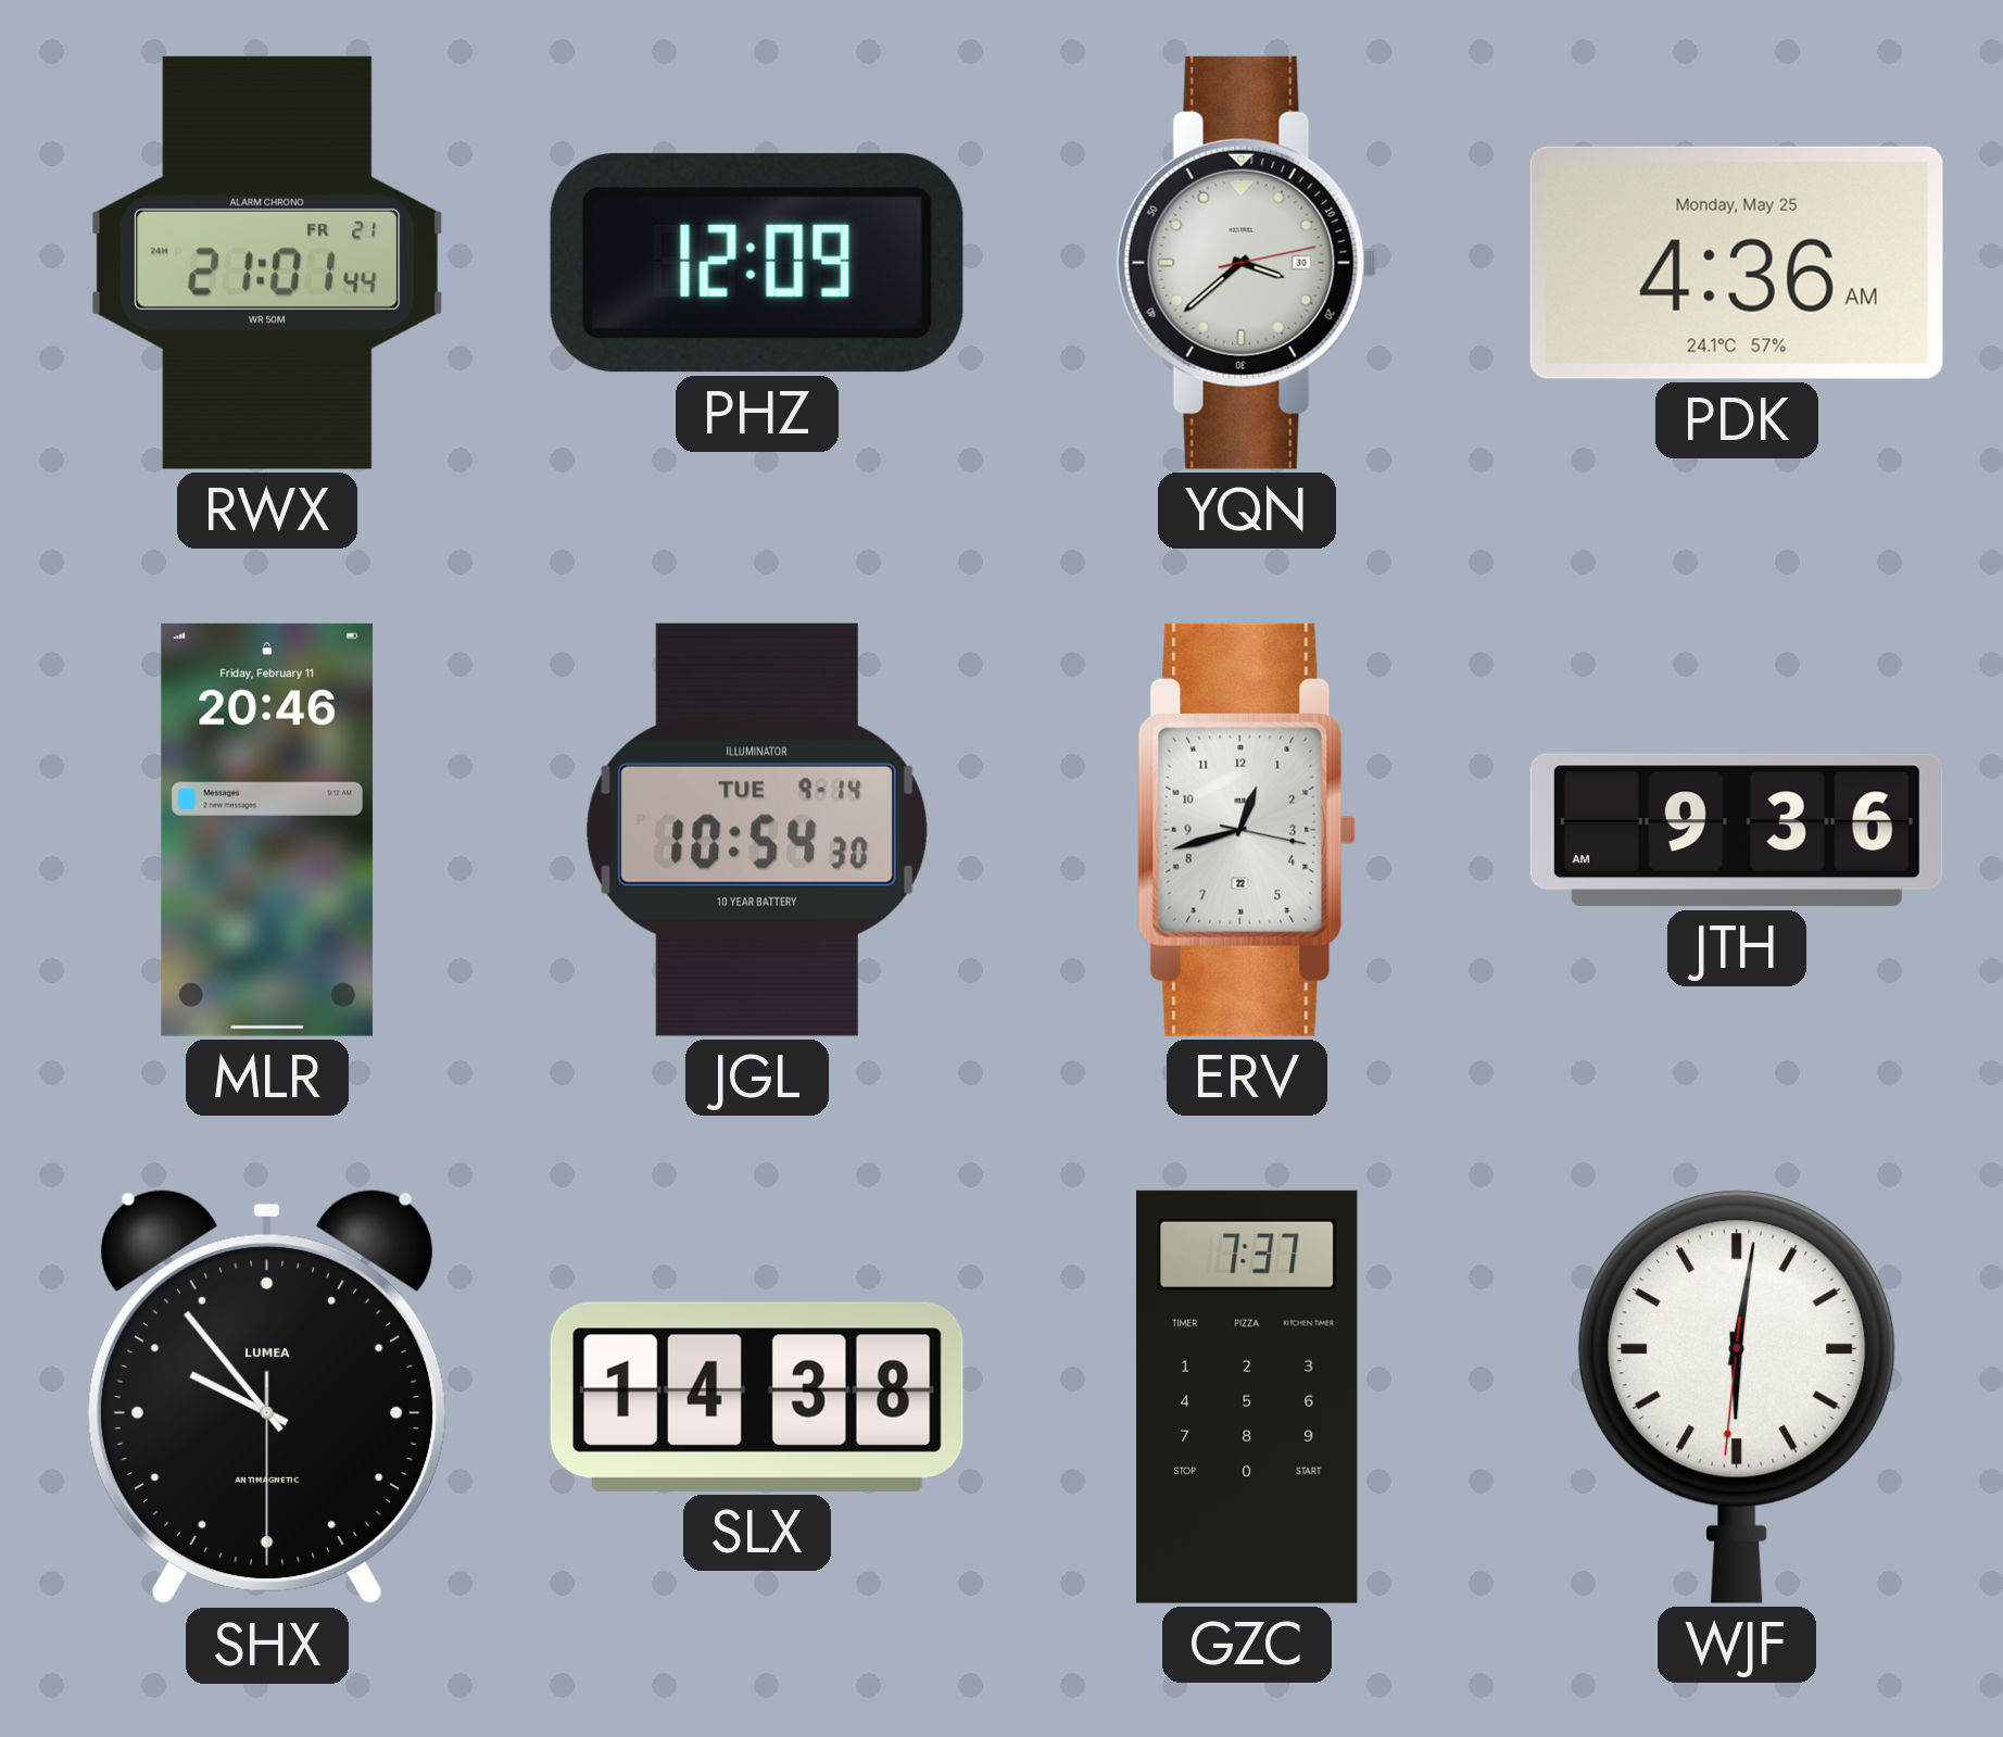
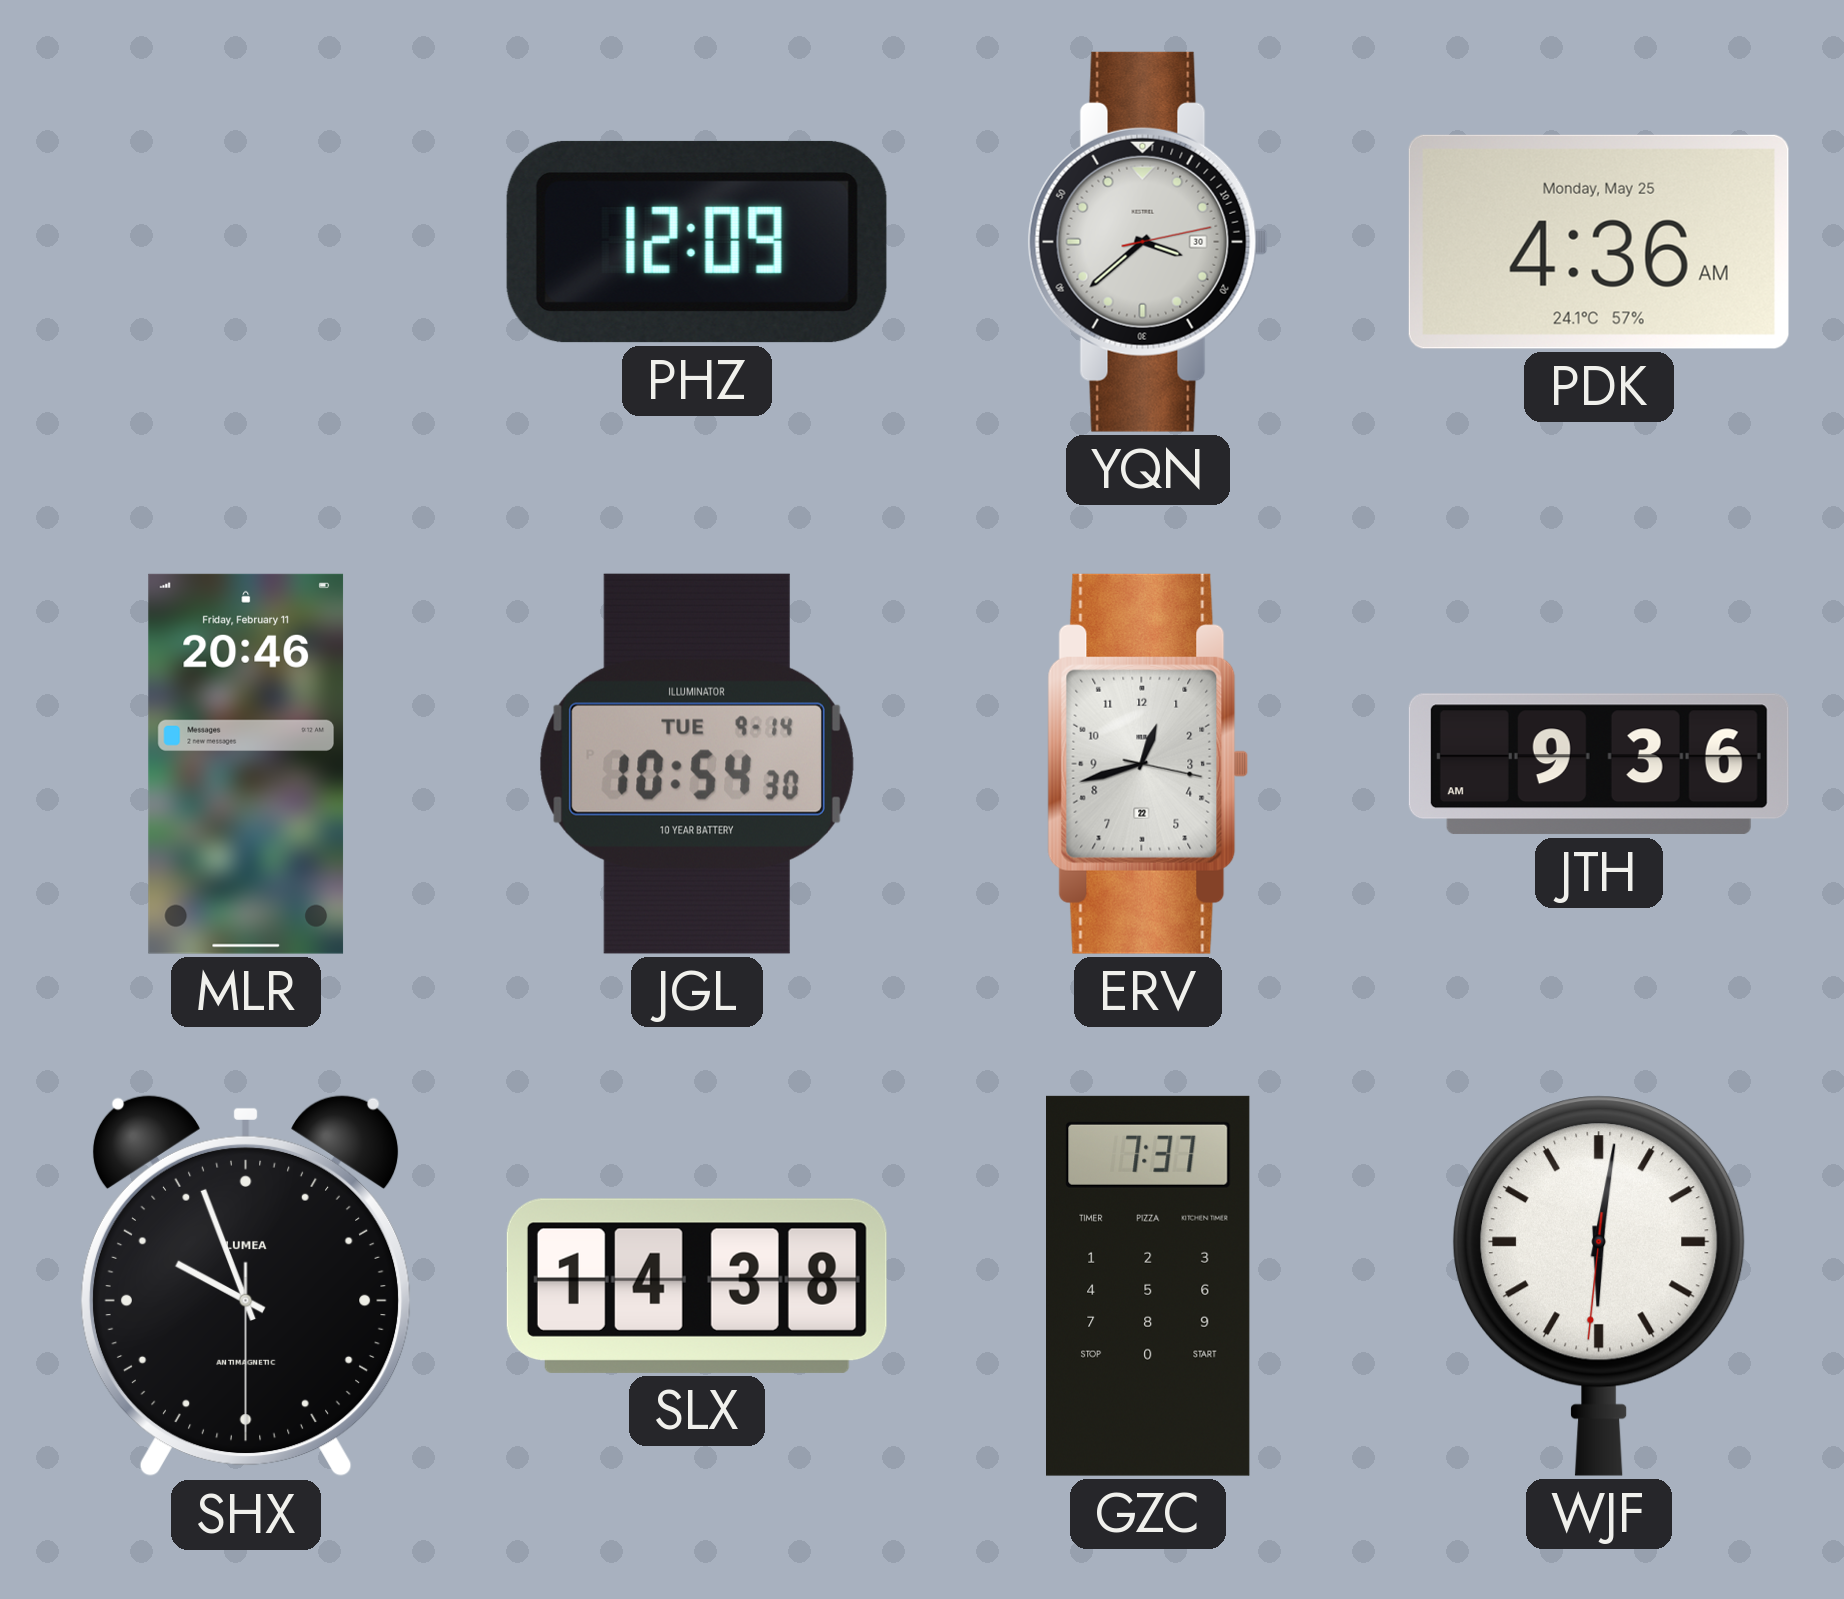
RWX: 21:01 -> none
SHX: 9:53 -> 9:56
